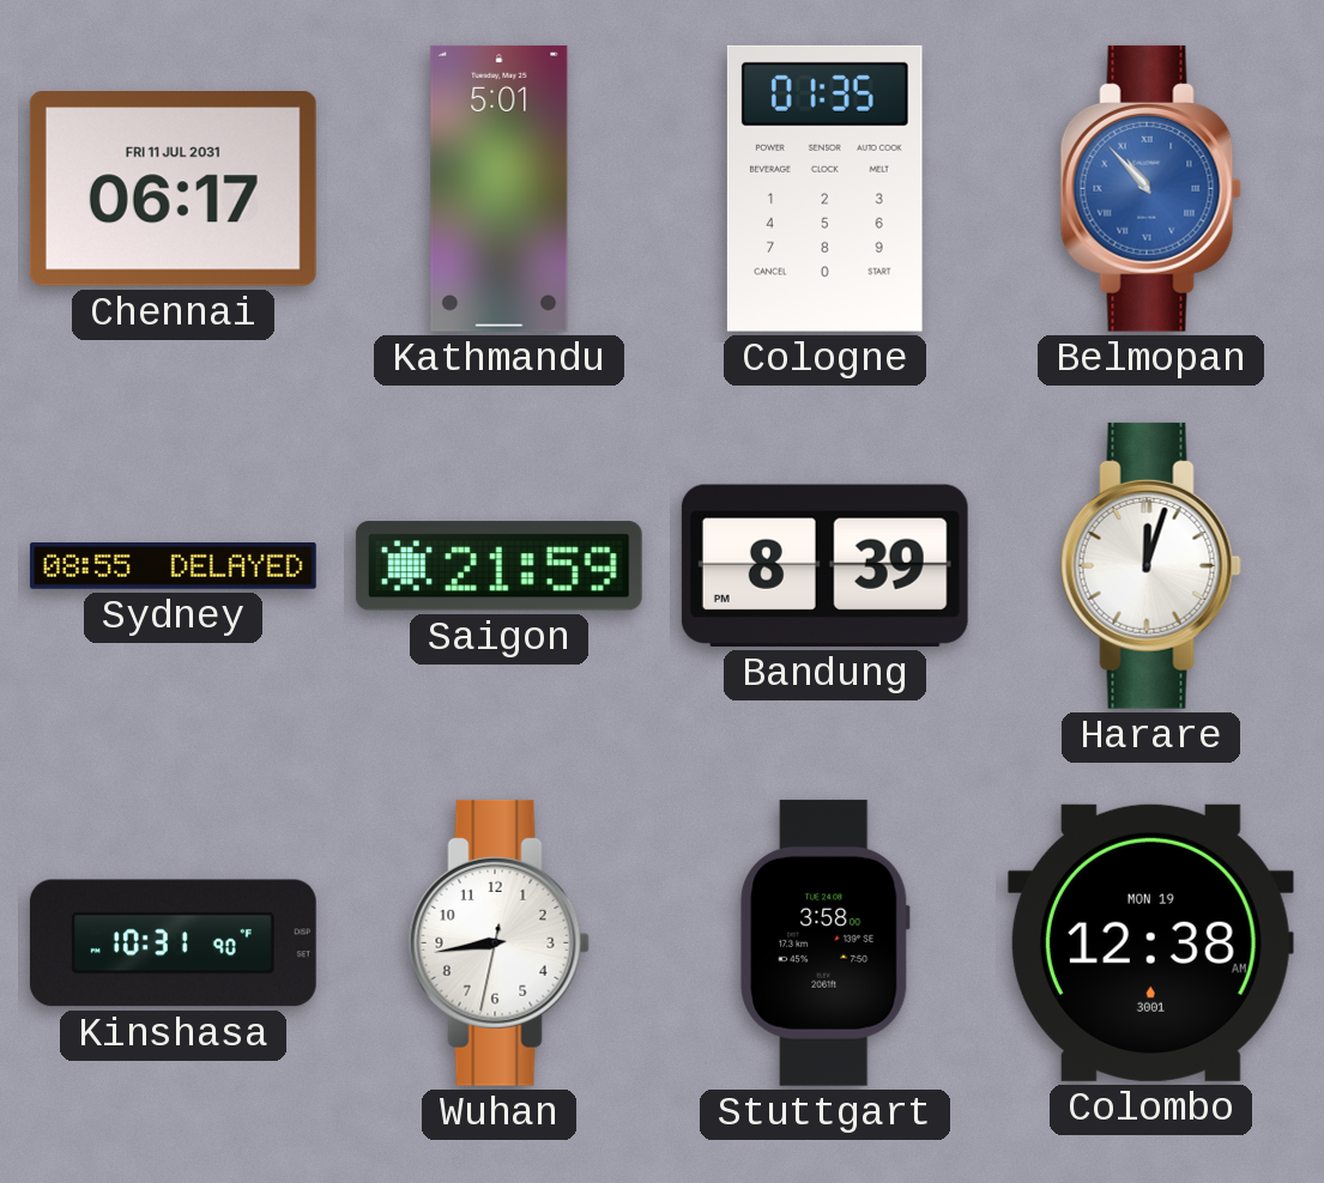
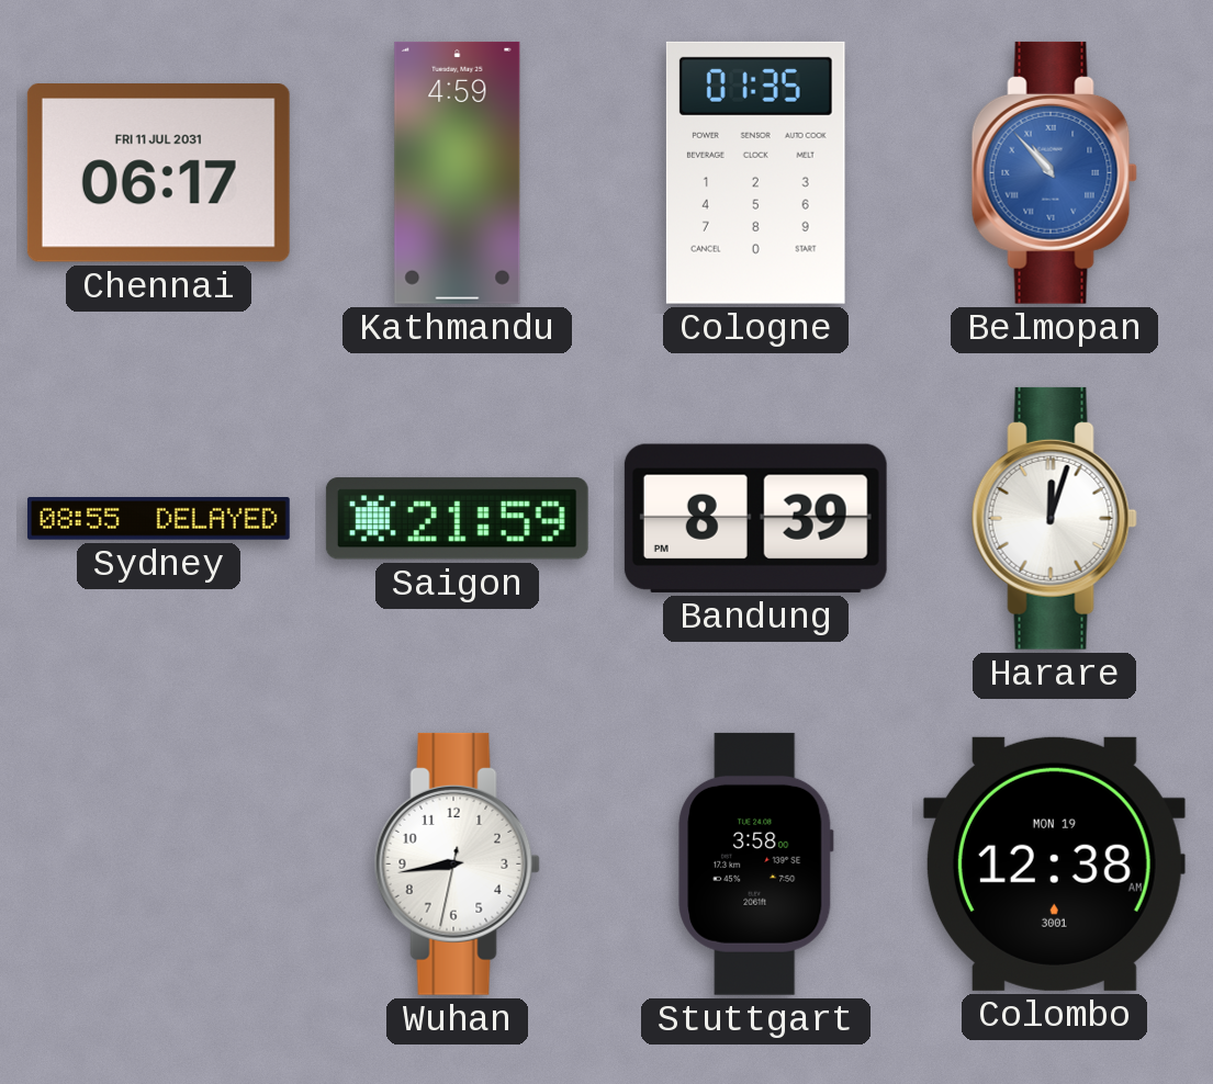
Kathmandu: 5:01 -> 4:59
Kinshasa: 10:31 -> none
